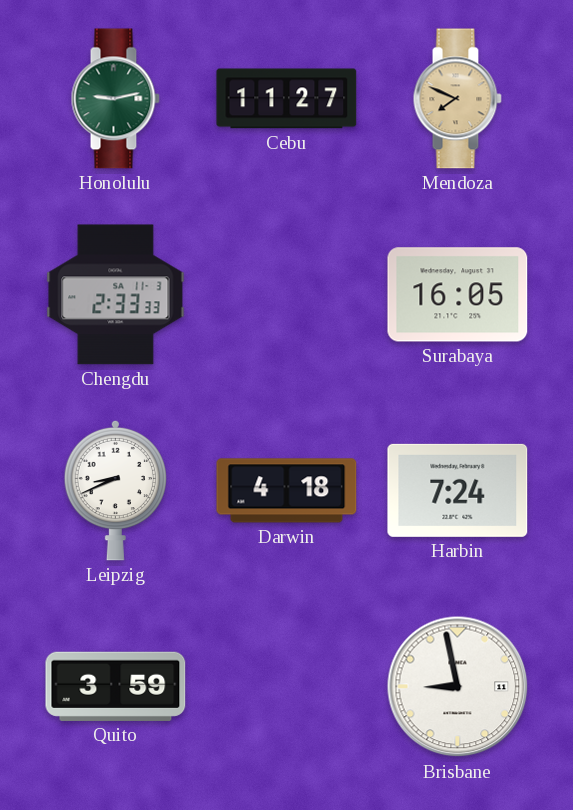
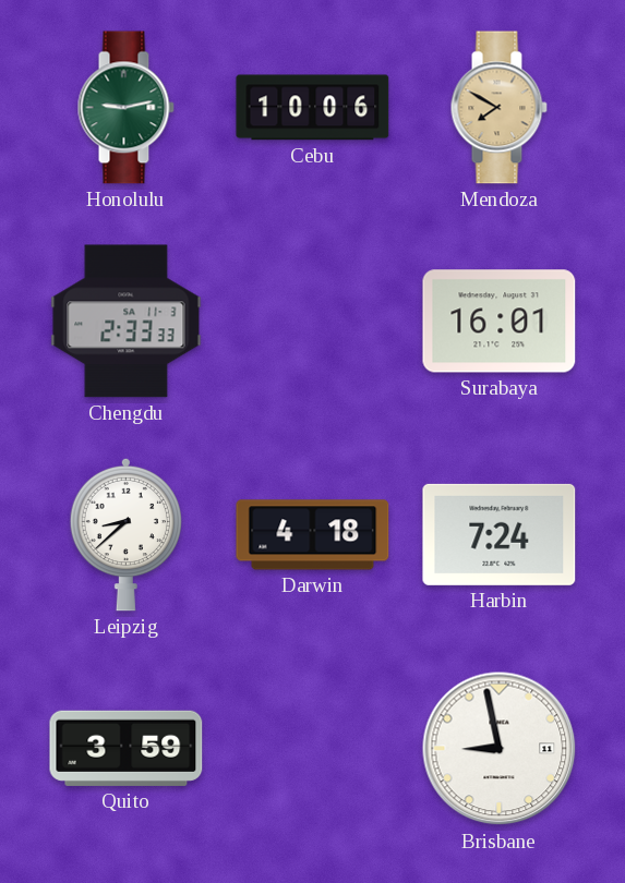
Cebu: 11:27 -> 10:06
Mendoza: 7:49 -> 7:50
Surabaya: 16:05 -> 16:01
Leipzig: 8:41 -> 8:38
